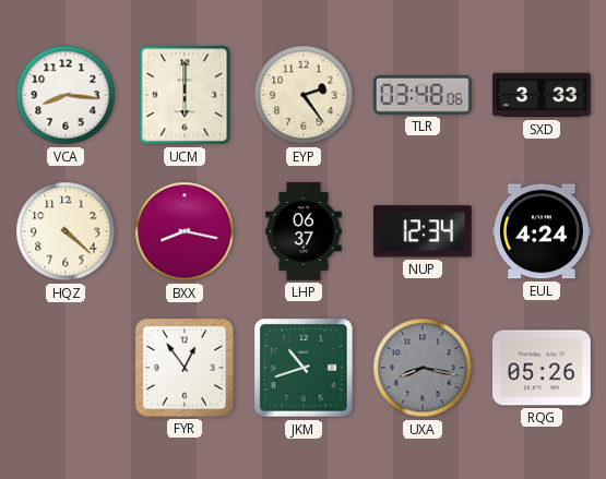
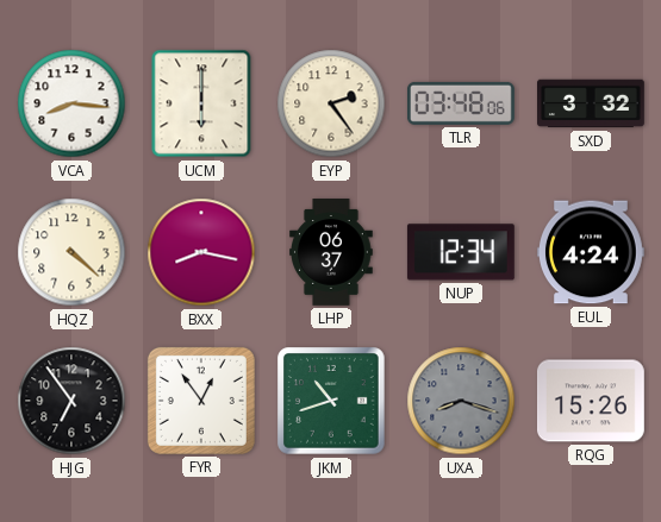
SXD: 3:33 -> 3:32
HJG: none -> 6:54
UXA: 8:17 -> 8:18
RQG: 05:26 -> 15:26
